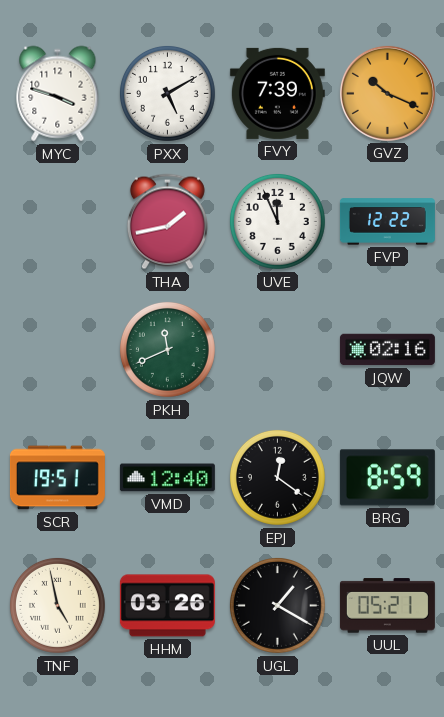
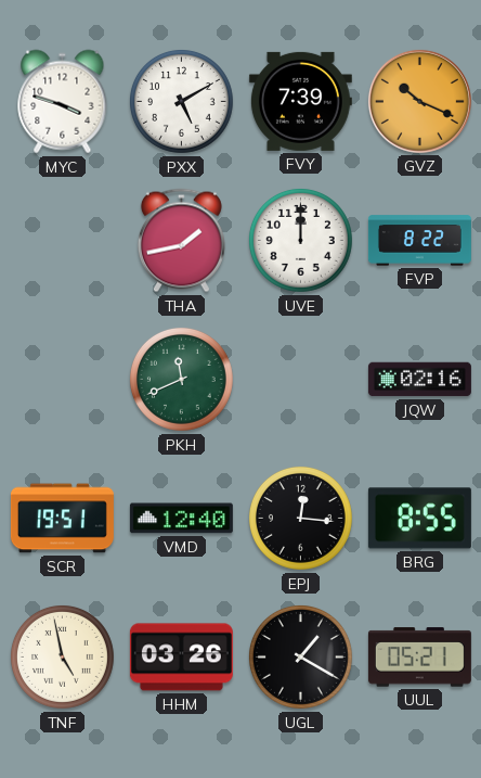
UVE: 11:56 -> 12:00
FVP: 12:22 -> 8:22
EPJ: 12:21 -> 12:16
BRG: 8:59 -> 8:55
